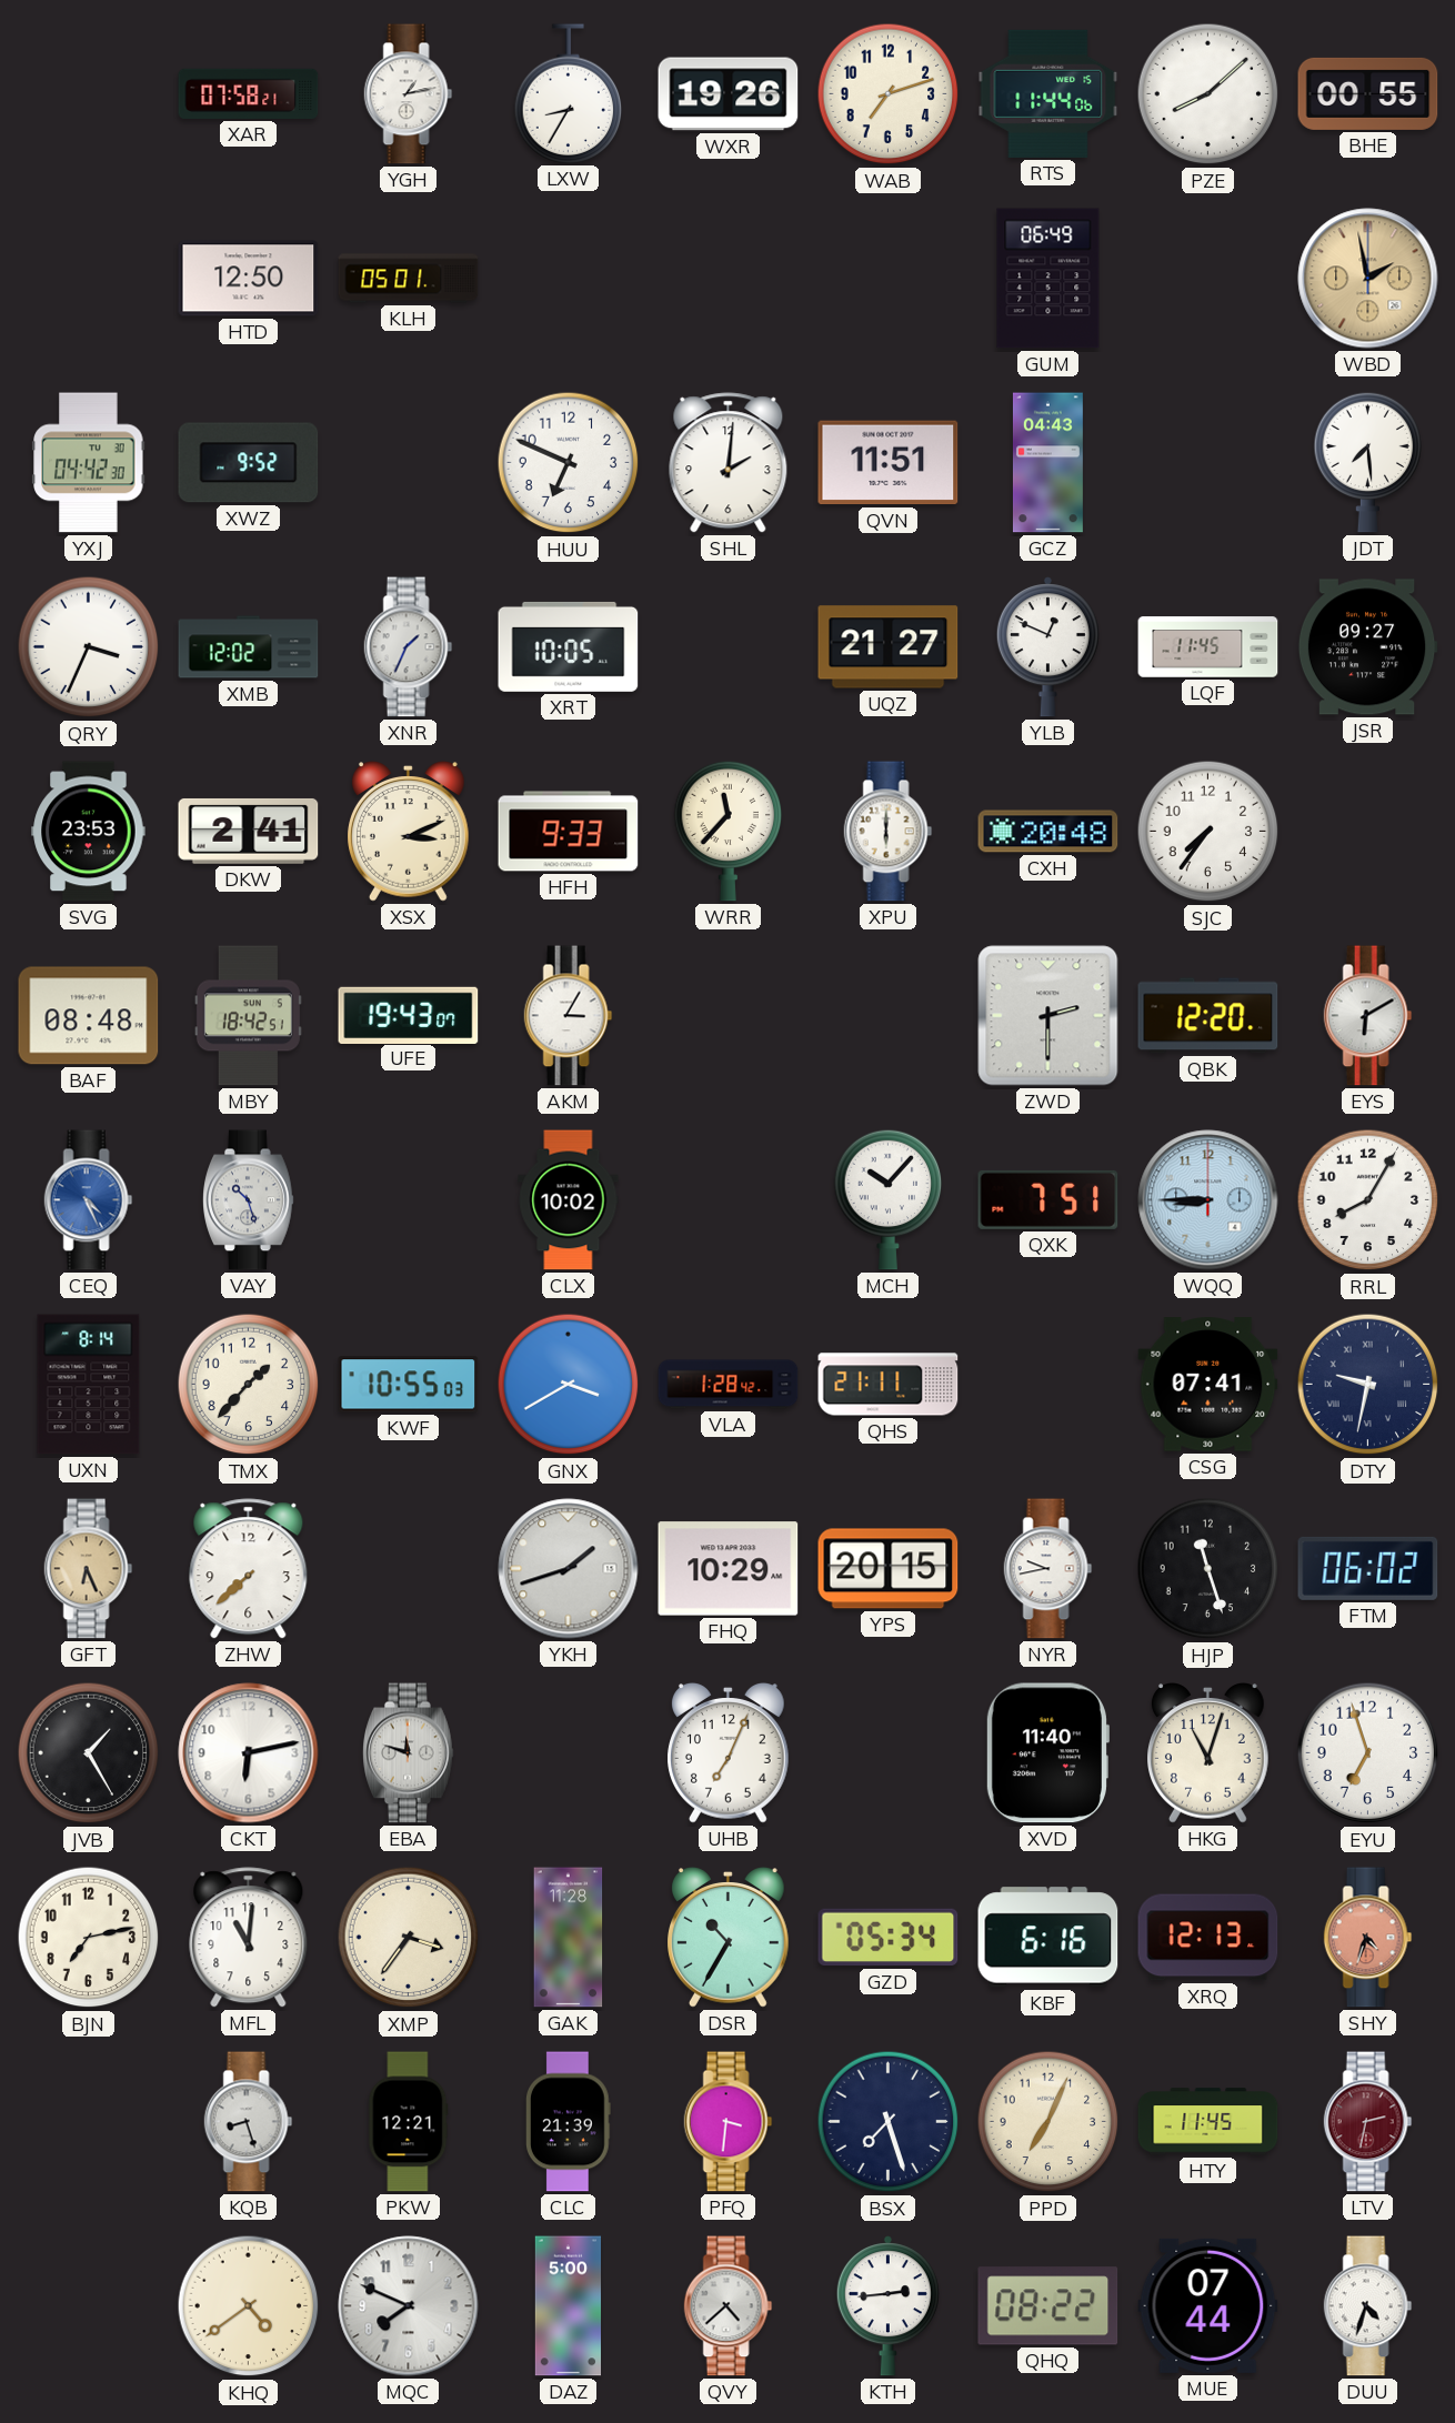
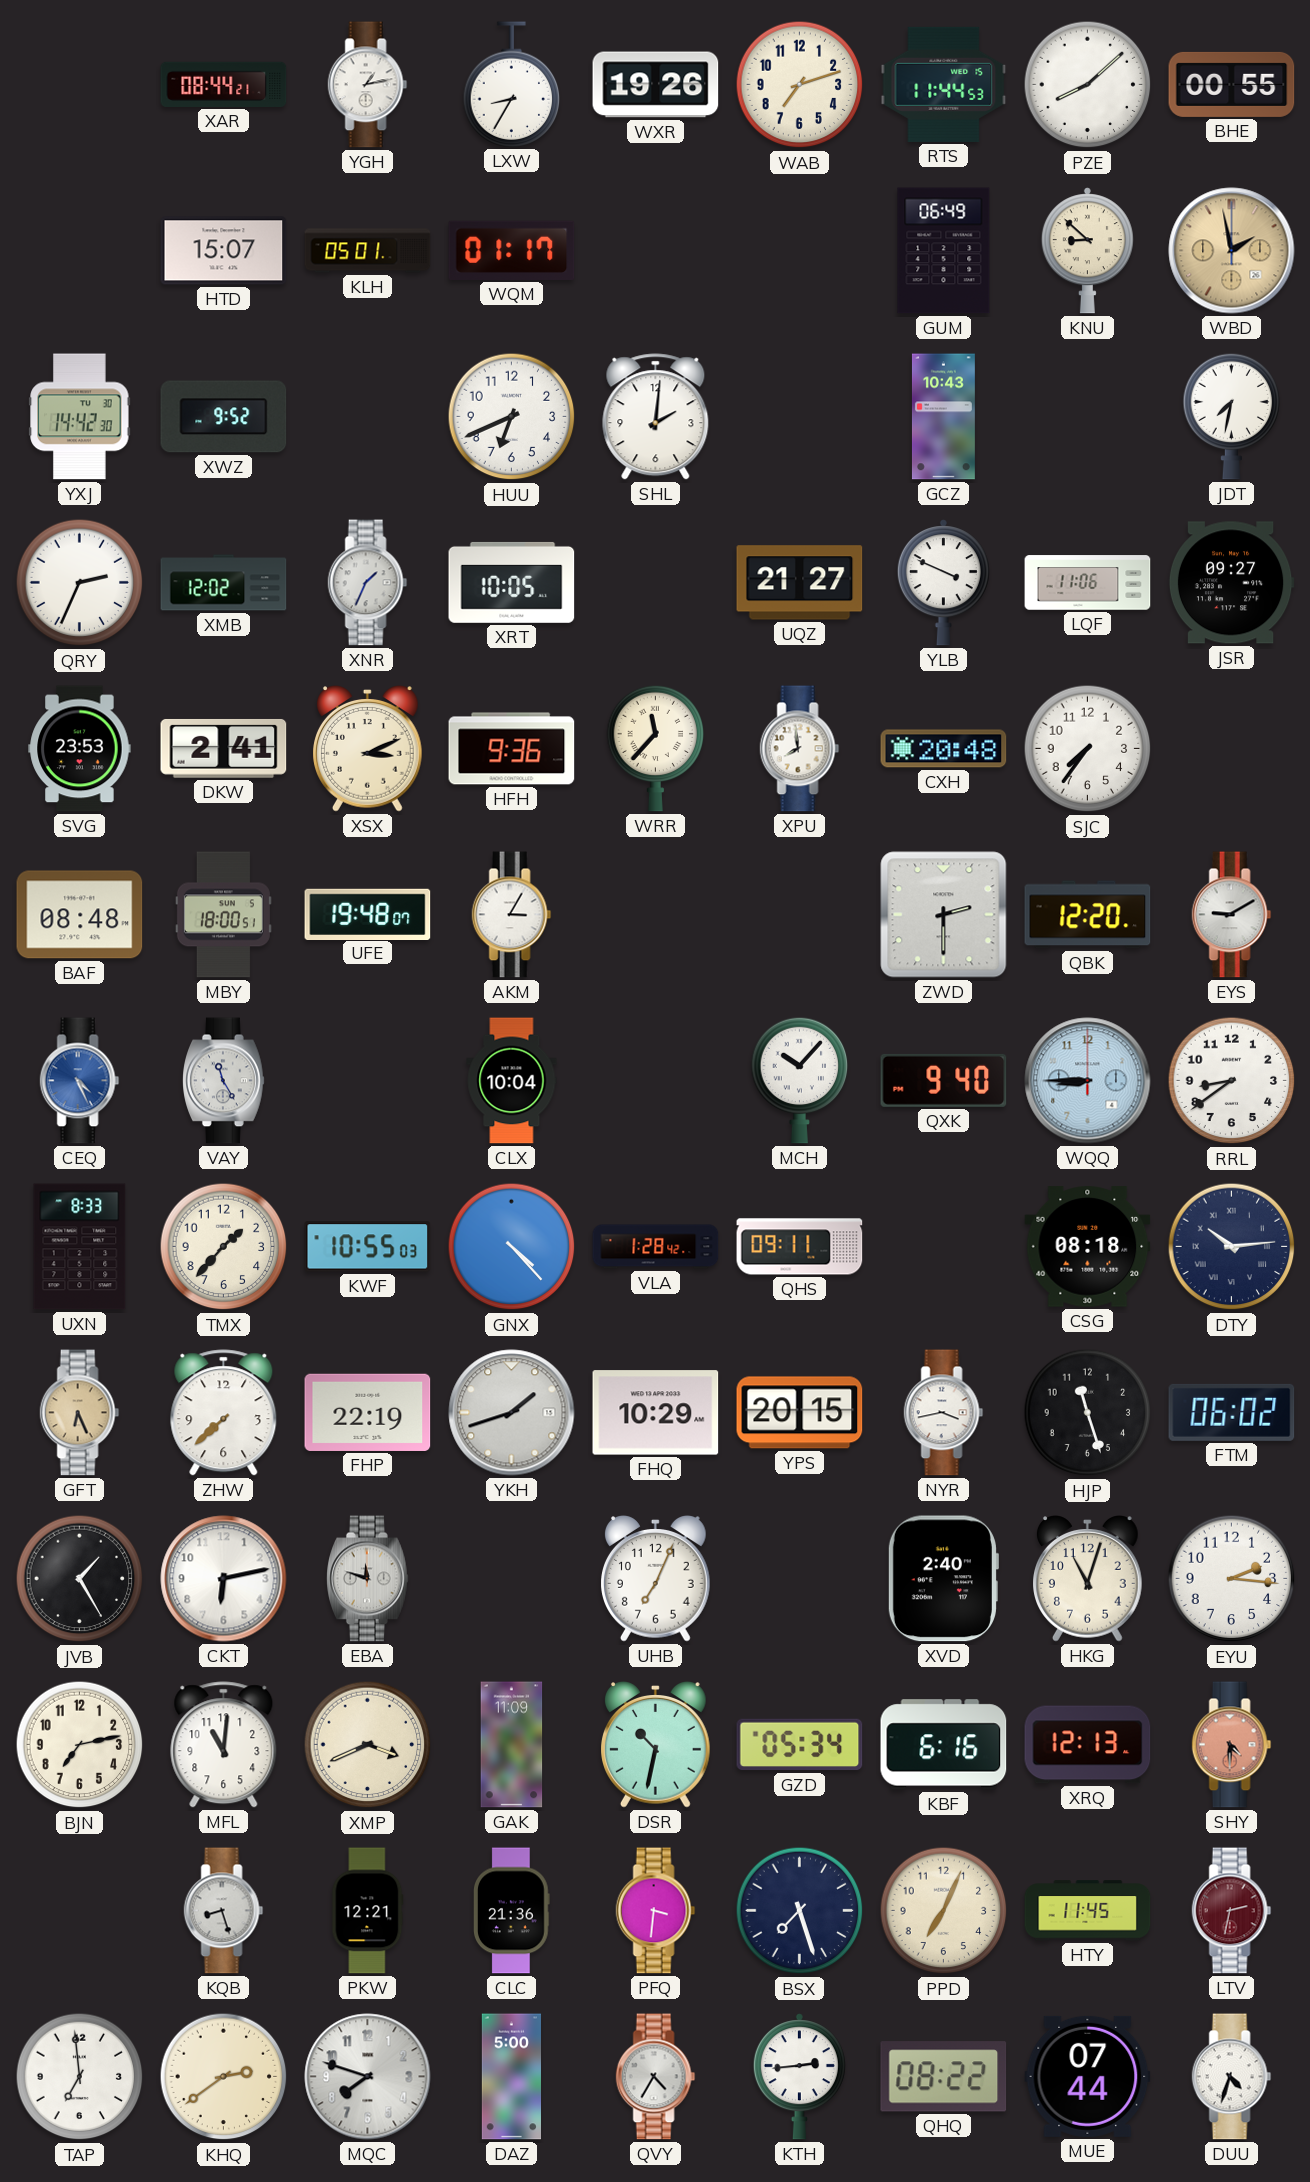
XAR: 07:58 -> 08:44
RTS: 11:44:06 -> 11:44:53
HTD: 12:50 -> 15:07
WQM: none -> 01:17
KNU: none -> 8:52
YXJ: 04:42 -> 14:42
HUU: 6:49 -> 6:41
QVN: 11:51 -> none
GCZ: 04:43 -> 10:43
JDT: 7:29 -> 7:32
QRY: 3:34 -> 2:34
YLB: 12:49 -> 3:49
LQF: 11:45 -> 11:06
HFH: 9:33 -> 9:36
XPU: 6:00 -> 7:59
MBY: 18:42 -> 18:00
UFE: 19:43 -> 19:48
EYS: 6:10 -> 9:10
VAY: 10:27 -> 11:25
CLX: 10:02 -> 10:04
QXK: 7:51 -> 9:40
RRL: 8:05 -> 8:39
UXN: 8:14 -> 8:33
GNX: 3:40 -> 4:23
QHS: 21:11 -> 09:11
CSG: 07:41 -> 08:18
DTY: 9:32 -> 10:14
FHP: none -> 22:19
NYR: 9:43 -> 3:43
XVD: 11:40 -> 2:40
EYU: 6:57 -> 2:16
XMP: 3:36 -> 3:41
GAK: 11:28 -> 11:09
DSR: 10:35 -> 10:32
SHY: 4:33 -> 4:30
CLC: 21:39 -> 21:36
TAP: none -> 6:59
KHQ: 4:39 -> 2:39
MQC: 7:49 -> 7:48
QVY: 4:38 -> 4:35
